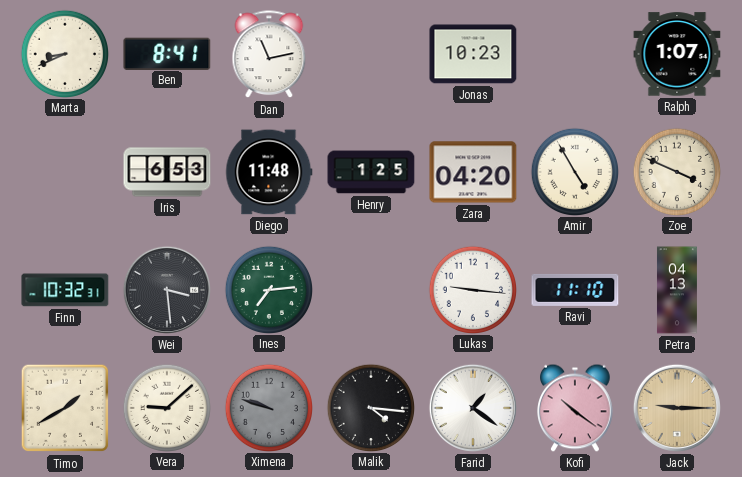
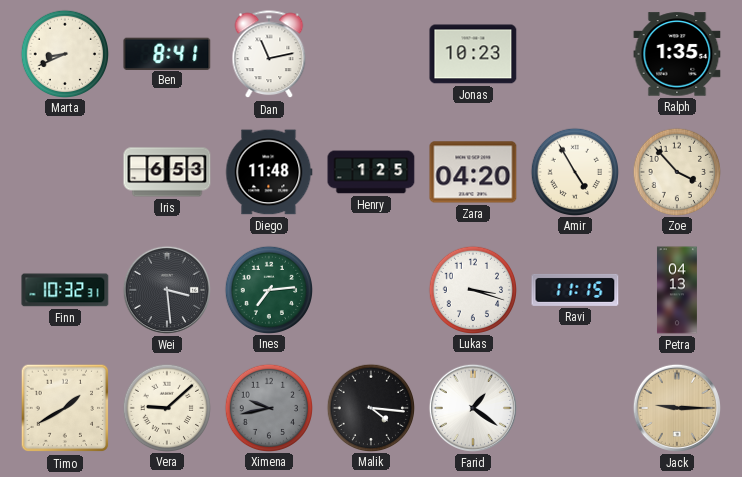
Ralph: 1:07 -> 1:35
Zoe: 3:49 -> 3:53
Lukas: 9:16 -> 3:18
Ravi: 11:10 -> 11:15
Ximena: 9:48 -> 9:43
Kofi: 10:21 -> none
